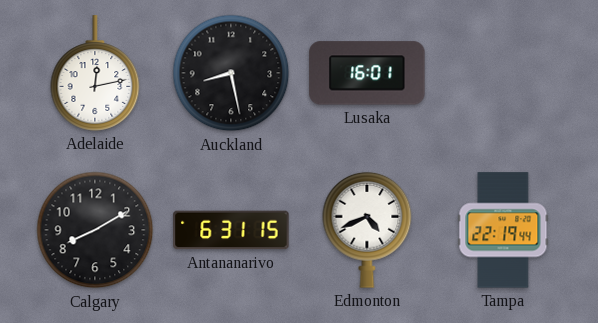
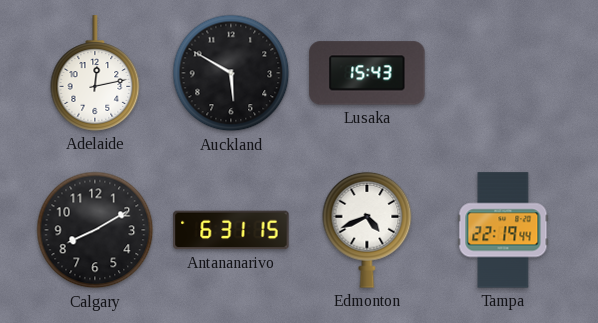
Auckland: 8:28 -> 5:50
Lusaka: 16:01 -> 15:43
